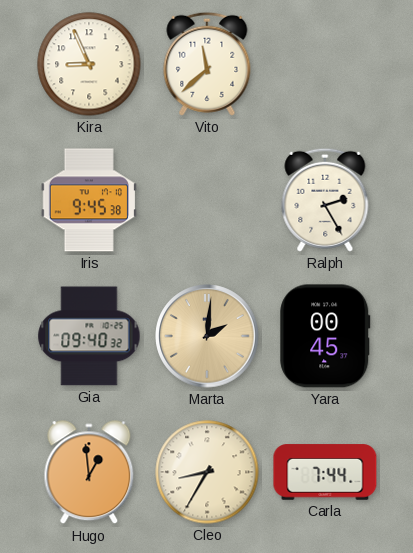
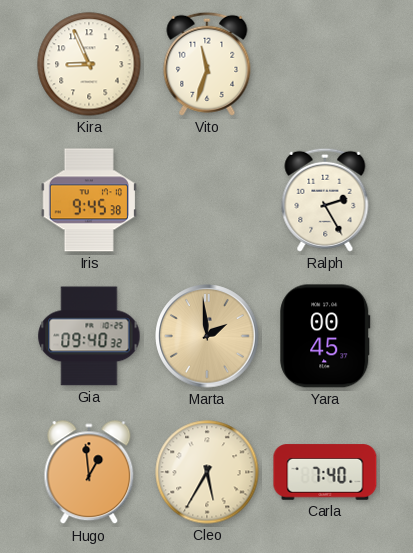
Vito: 11:38 -> 11:33
Marta: 2:01 -> 1:59
Cleo: 8:35 -> 5:35
Carla: 7:44 -> 7:40
